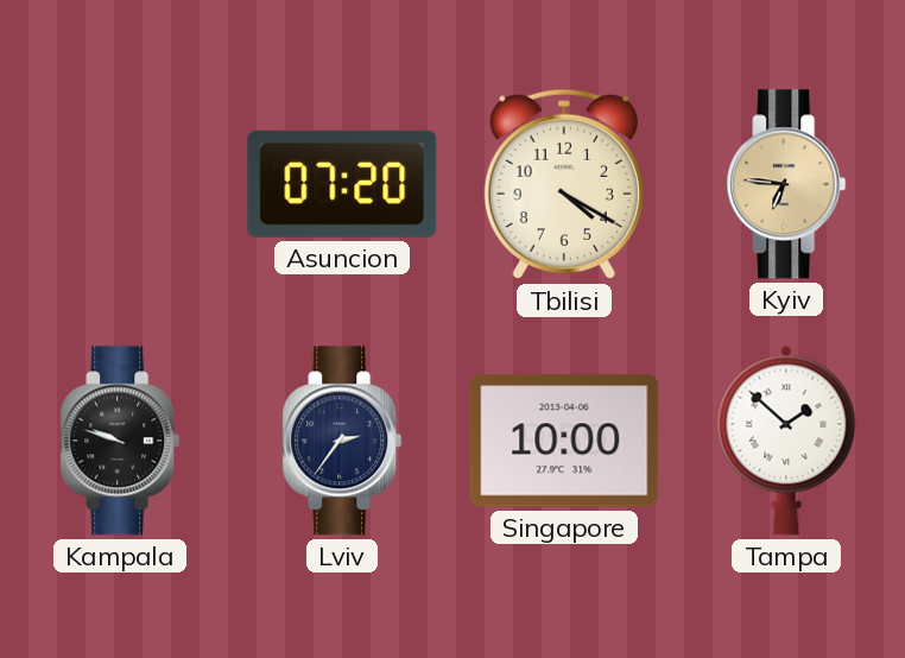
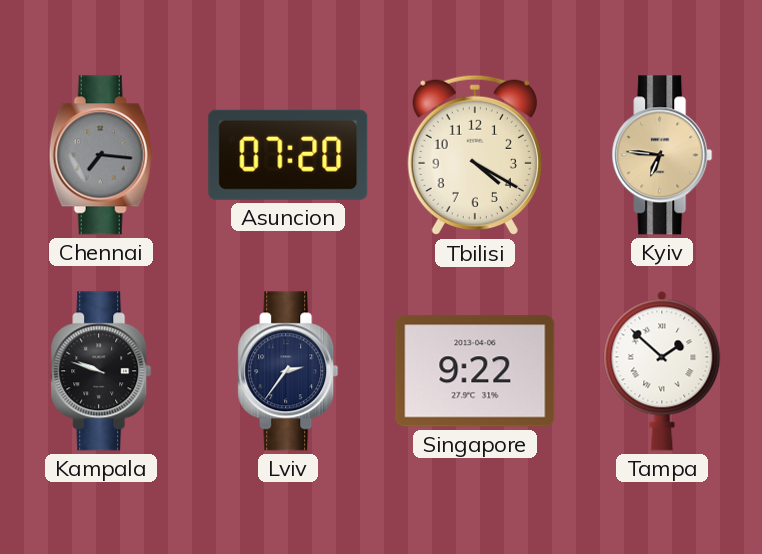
Chennai: none -> 7:16
Singapore: 10:00 -> 9:22
